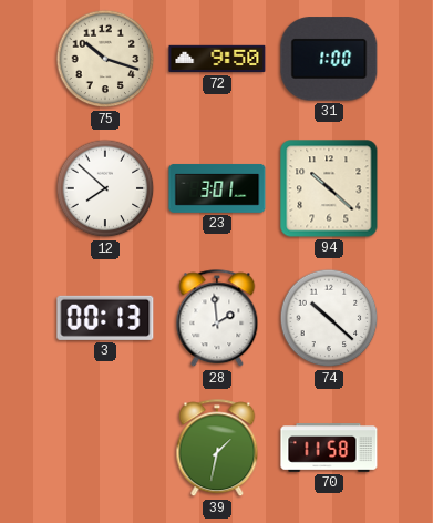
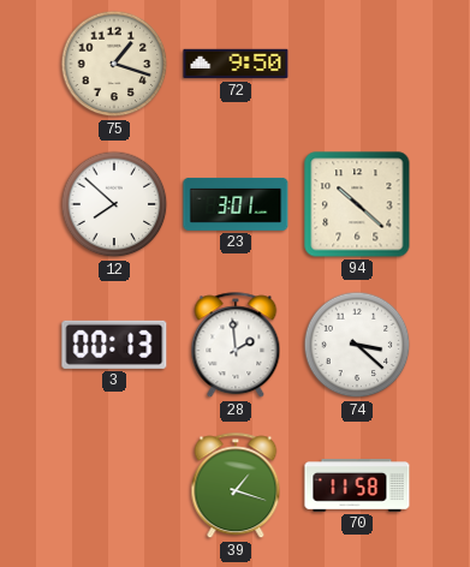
75: 10:18 -> 1:18
31: 1:00 -> none
74: 10:22 -> 3:22
39: 1:32 -> 1:18
